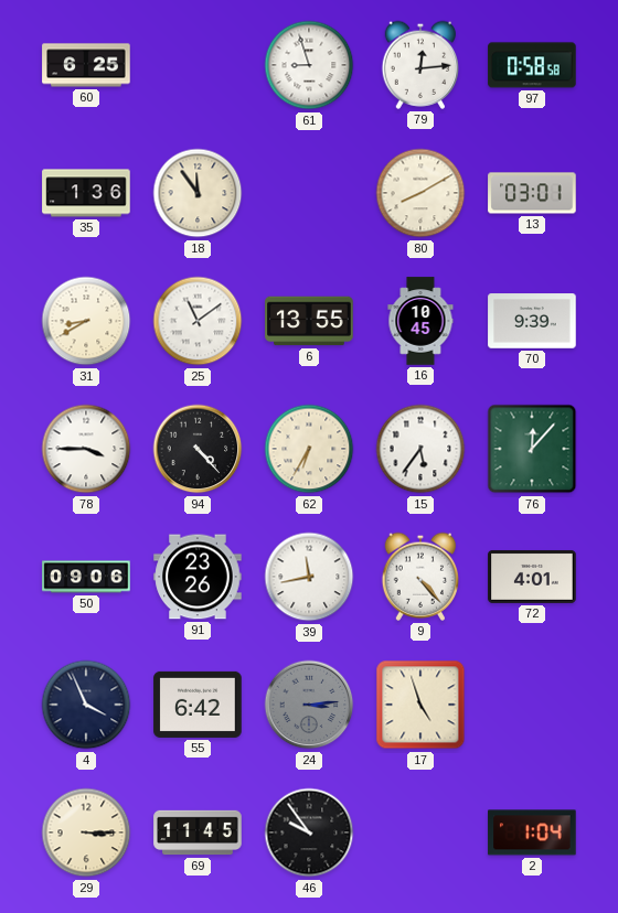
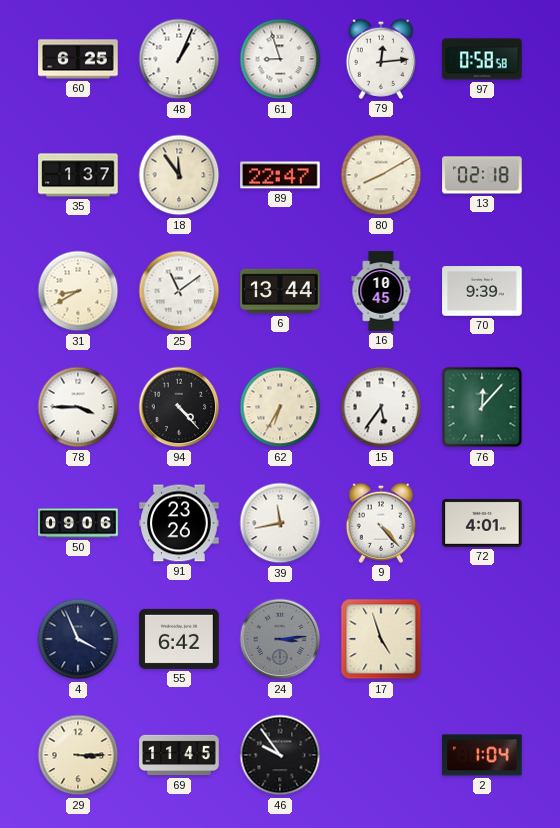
48: none -> 1:04
35: 1:36 -> 1:37
89: none -> 22:47
13: 03:01 -> 02:18
6: 13:55 -> 13:44
